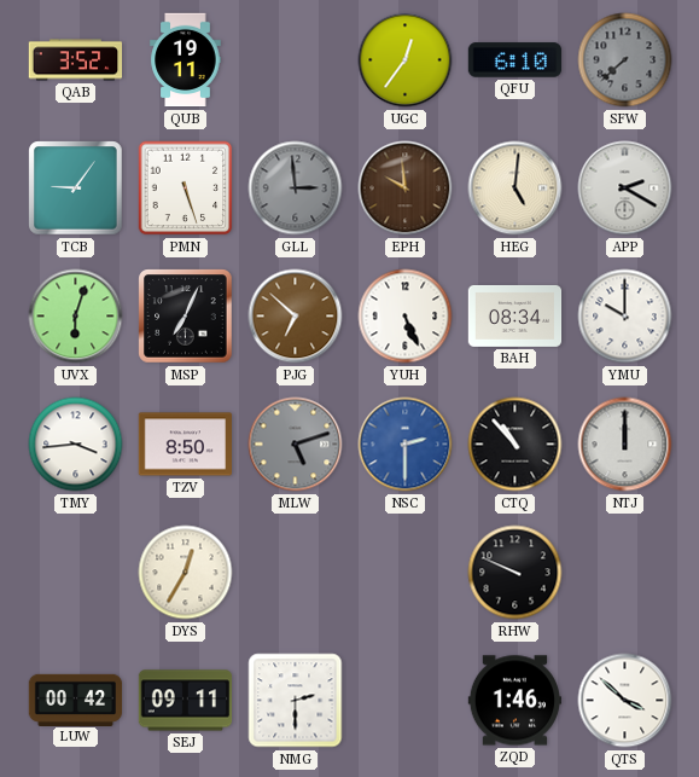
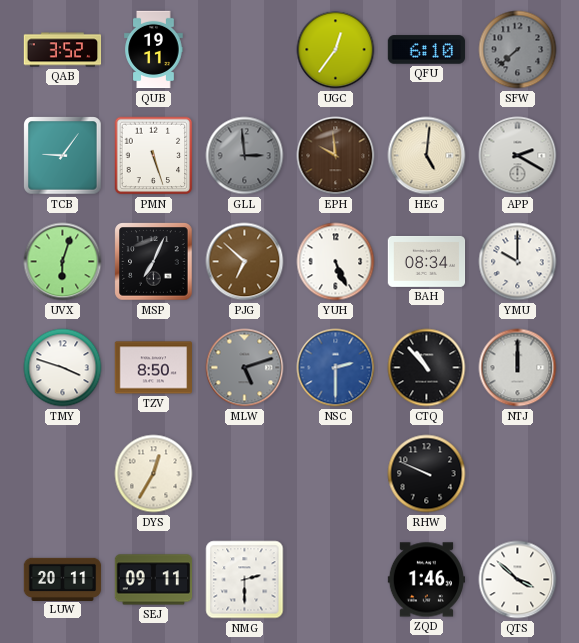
TMY: 3:44 -> 3:48
LUW: 00:42 -> 20:11
